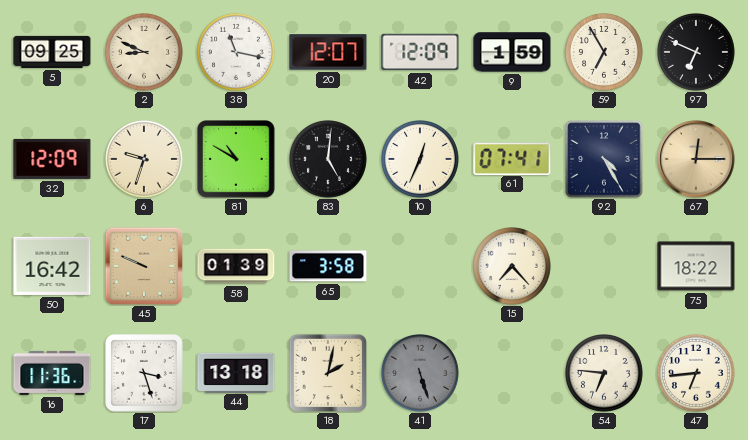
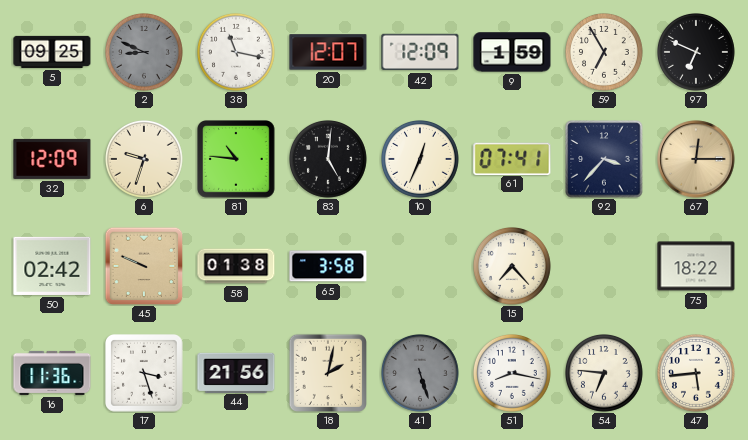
2 dial: cream -> grey
81: 10:50 -> 10:46
92: 4:25 -> 3:37
50: 16:42 -> 02:42
58: 01:39 -> 01:38
44: 13:18 -> 21:56
51: none -> 8:17
47: 6:44 -> 5:44
